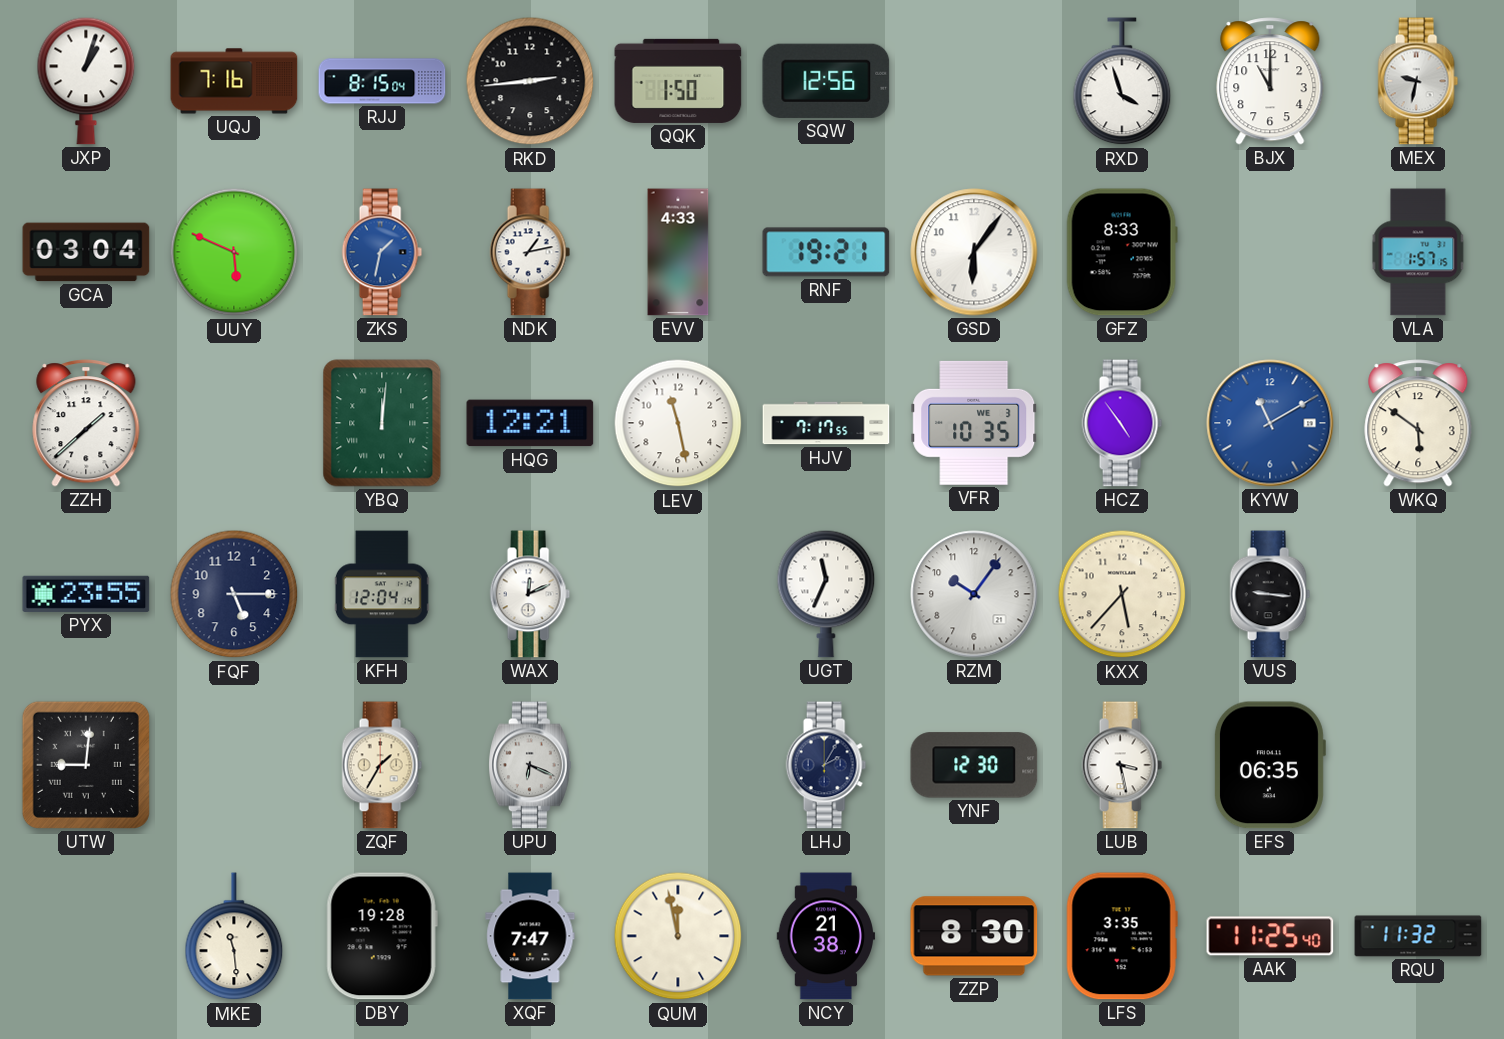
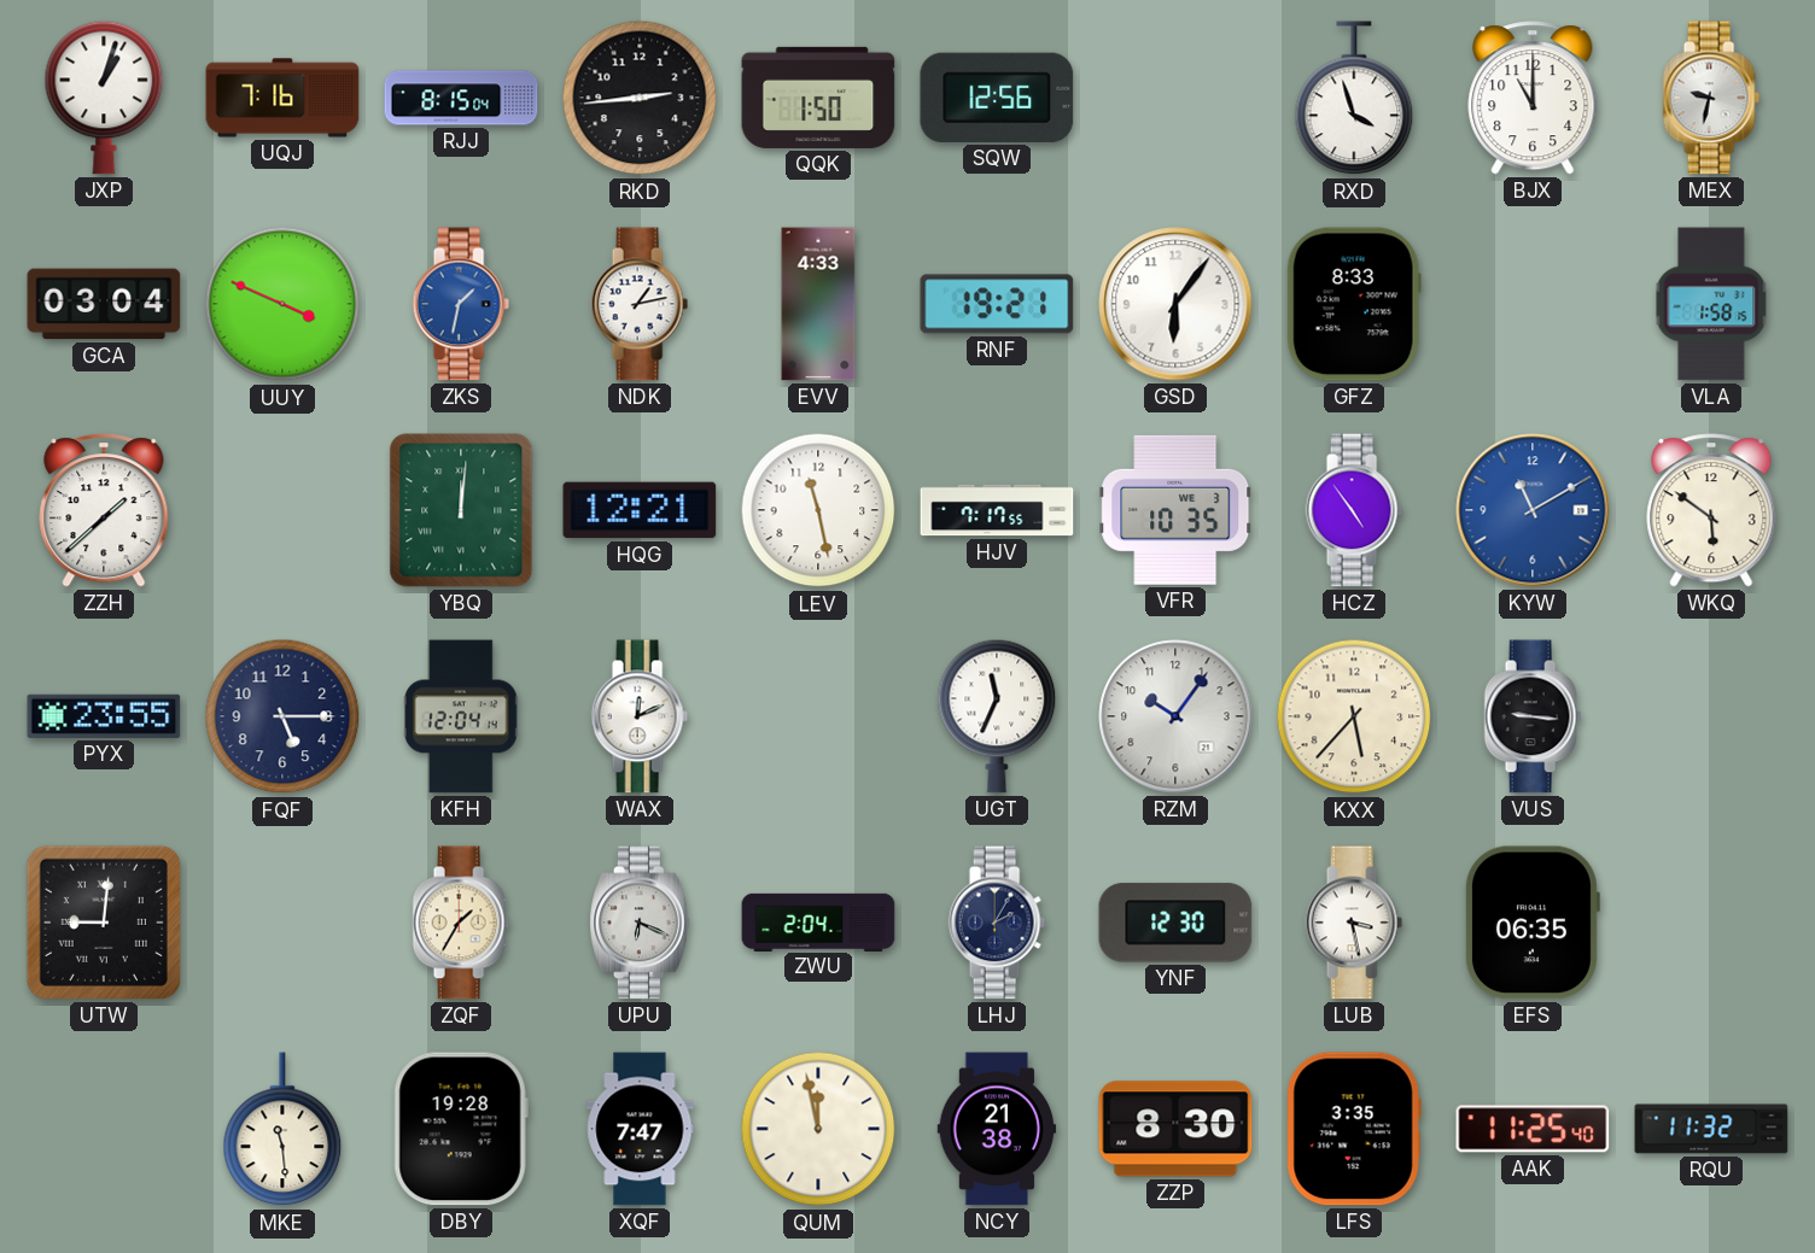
UUY: 5:49 -> 3:49
VLA: 1:57 -> 1:58
ZWU: none -> 2:04
